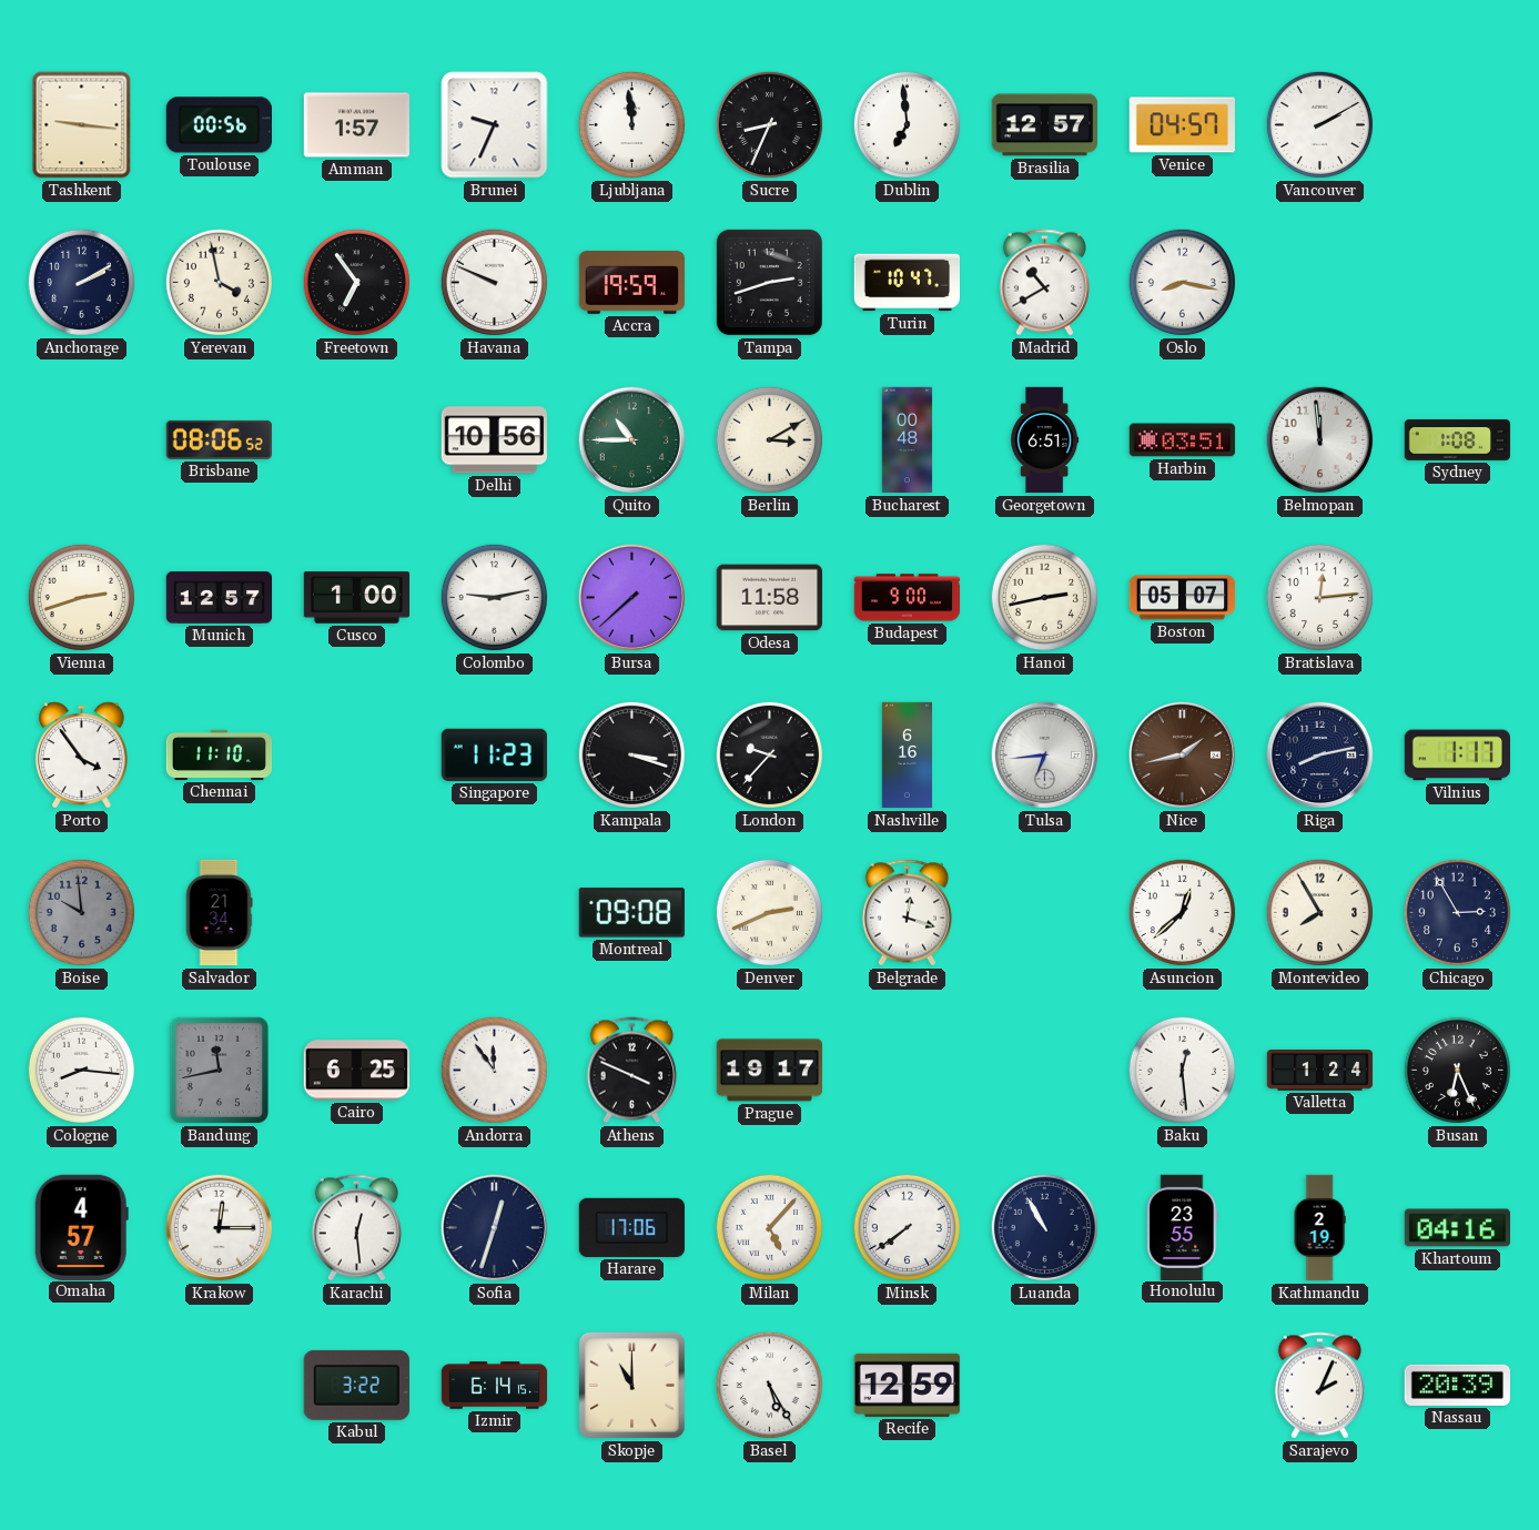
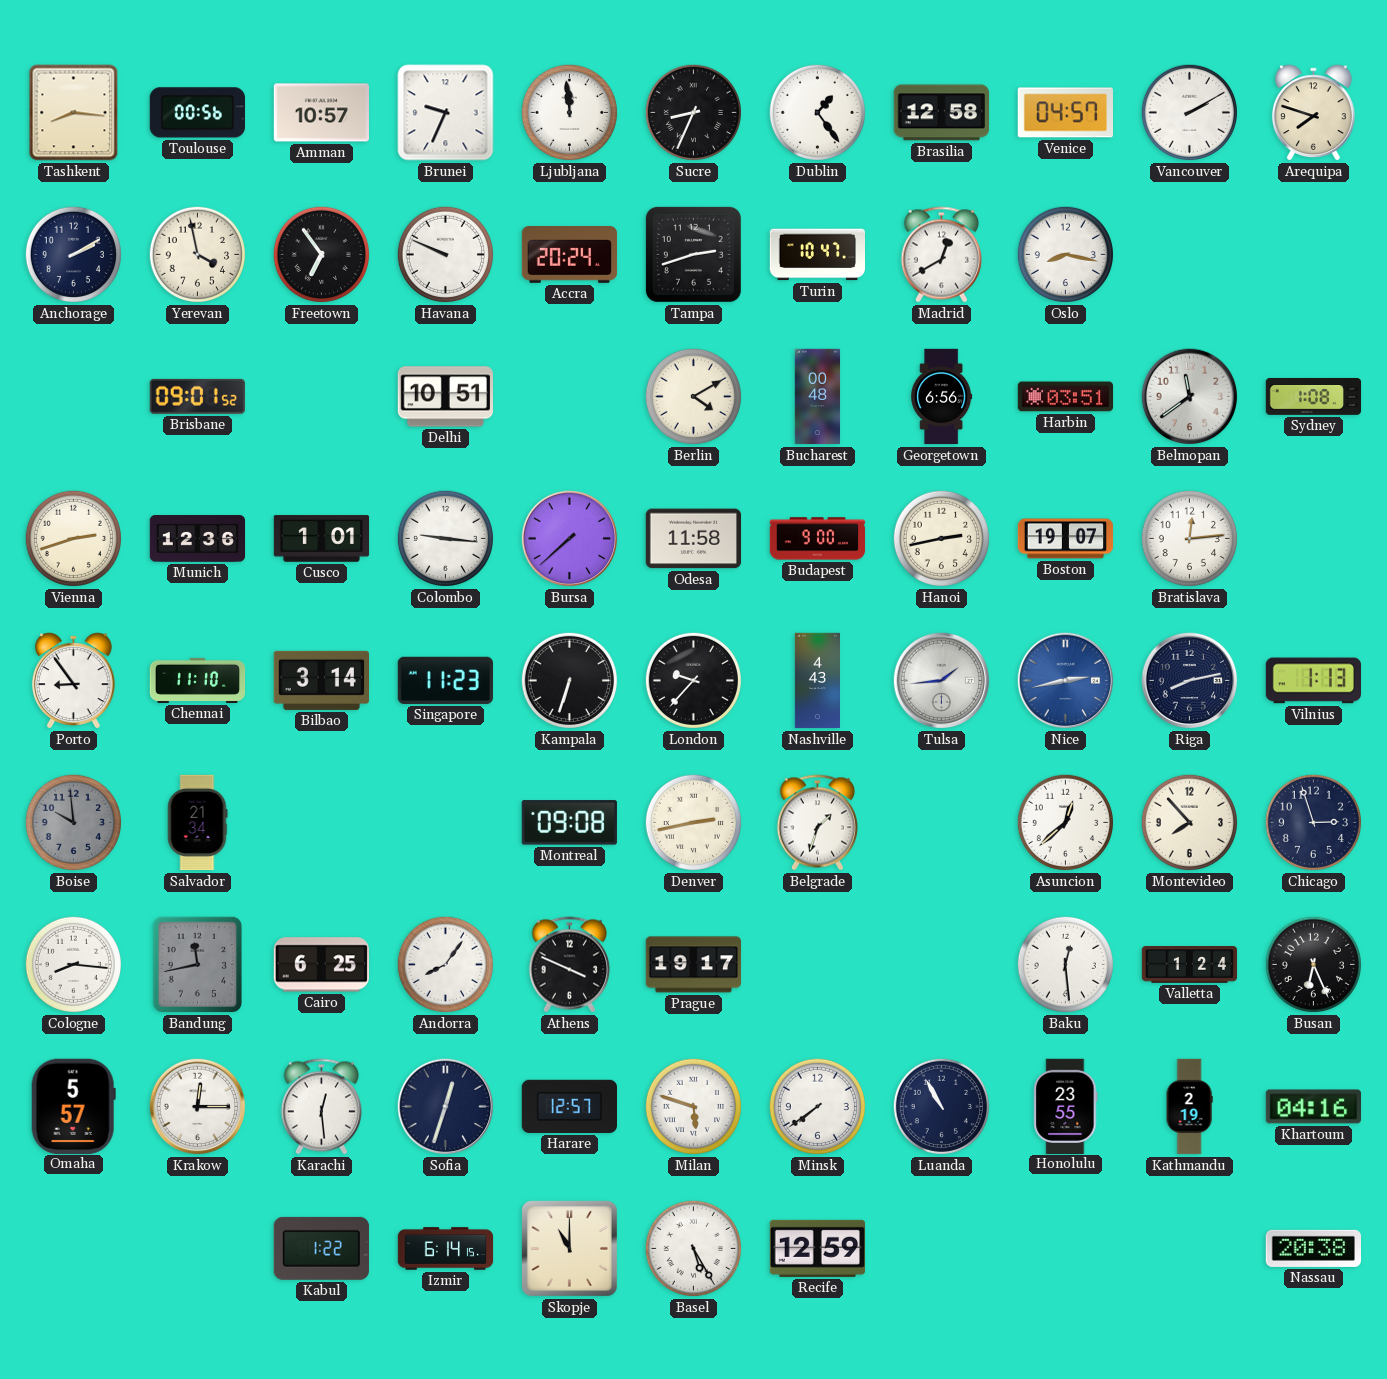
Tashkent: 9:16 -> 8:16
Amman: 1:57 -> 10:57
Dublin: 6:59 -> 1:24
Brasilia: 12:57 -> 12:58
Arequipa: none -> 7:48
Accra: 19:59 -> 20:24
Madrid: 10:40 -> 12:40
Brisbane: 08:06 -> 09:01
Delhi: 10:56 -> 10:51
Quito: 10:45 -> none
Berlin: 3:10 -> 4:10
Georgetown: 6:51 -> 6:56
Belmopan: 11:59 -> 11:39
Munich: 12:57 -> 12:36
Cusco: 1:00 -> 1:01
Colombo: 9:13 -> 9:16
Boston: 05:07 -> 19:07
Porto: 3:54 -> 8:54
Bilbao: none -> 3:14
Kampala: 3:18 -> 6:33
Nashville: 6:16 -> 4:43
Tulsa: 6:44 -> 1:44
Nice: 1:43 -> 2:43
Nice dial: brown -> blue
Vilnius: 1:17 -> 1:13
Denver: 2:41 -> 2:43
Belgrade: 12:18 -> 1:33
Montevideo: 7:55 -> 7:53
Chicago: 2:55 -> 2:57
Andorra: 11:54 -> 8:06
Omaha: 4:57 -> 5:57
Harare: 17:06 -> 12:57
Milan: 5:07 -> 5:48
Kabul: 3:22 -> 1:22
Sarajevo: 2:04 -> none
Nassau: 20:39 -> 20:38
